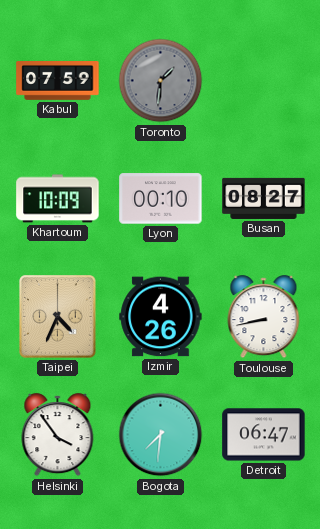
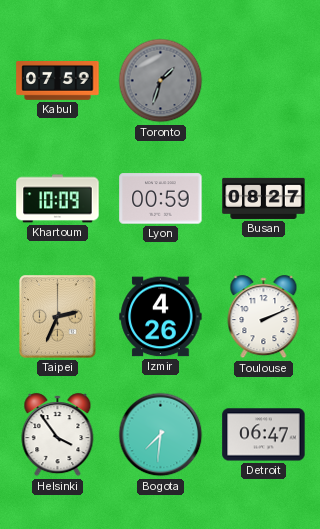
Toronto: 1:31 -> 1:33
Lyon: 00:10 -> 00:59
Taipei: 4:34 -> 2:34
Toulouse: 8:43 -> 2:11
